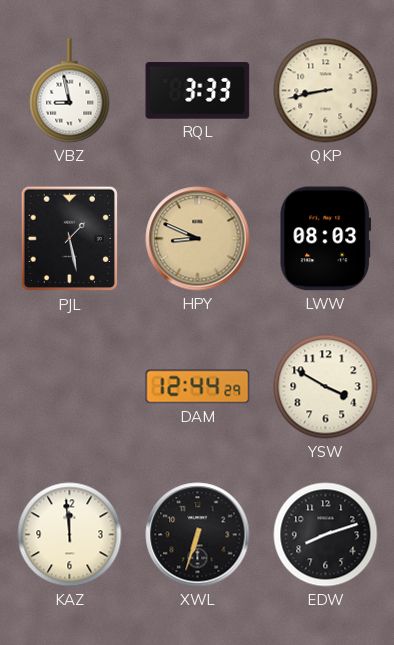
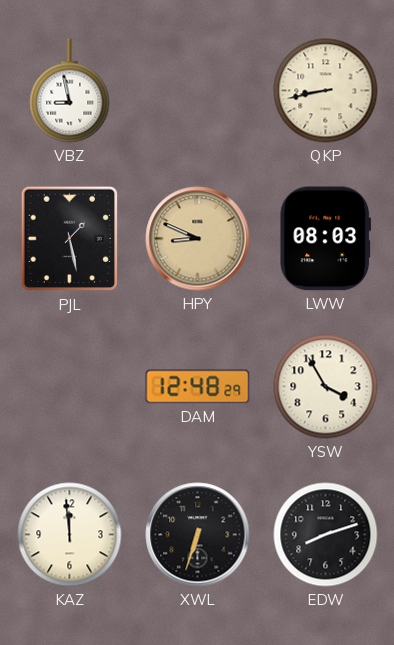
RQL: 3:33 -> none
DAM: 12:44 -> 12:48
YSW: 3:50 -> 3:55
